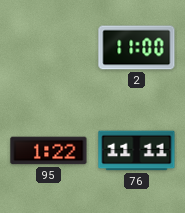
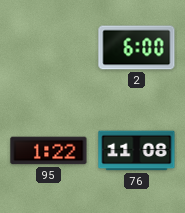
2: 11:00 -> 6:00
76: 11:11 -> 11:08
